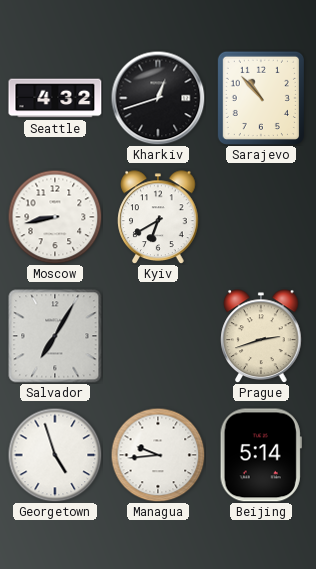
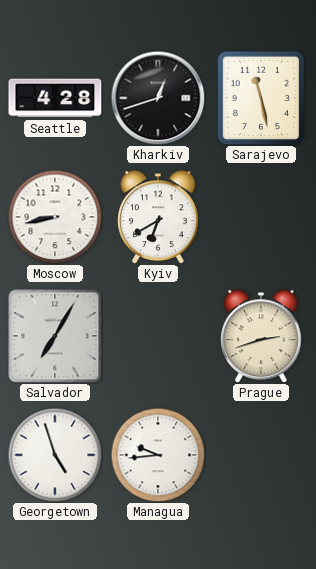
Seattle: 4:32 -> 4:28
Sarajevo: 10:53 -> 11:28
Beijing: 5:14 -> none
